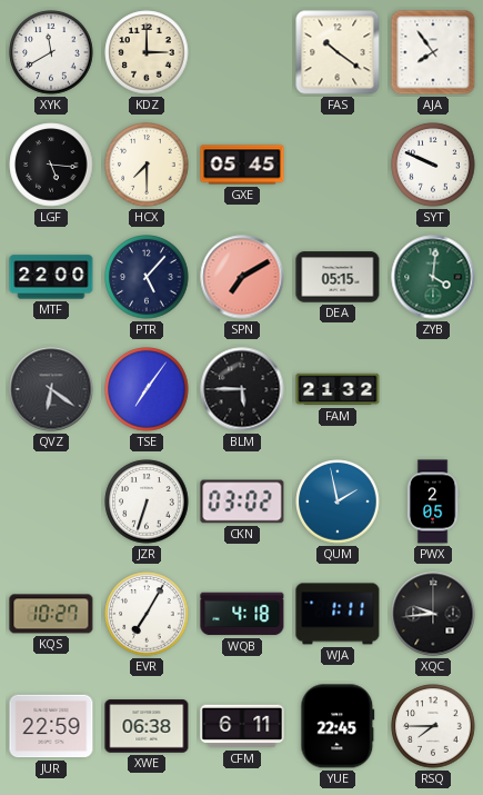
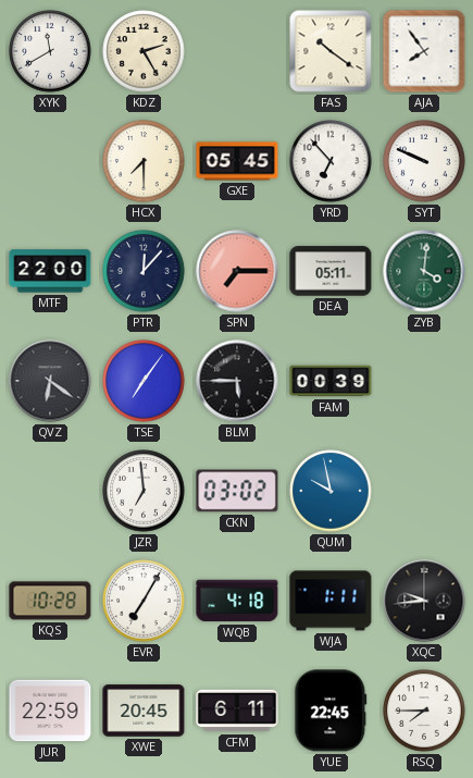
KDZ: 3:00 -> 2:25
LGF: 5:16 -> none
YRD: none -> 6:53
PTR: 5:07 -> 12:07
SPN: 7:10 -> 7:15
DEA: 05:15 -> 05:11
FAM: 21:32 -> 00:39
JZR: 6:33 -> 6:59
QUM: 1:58 -> 9:58
PWX: 2:05 -> none
KQS: 10:27 -> 10:28
XWE: 06:38 -> 20:45
